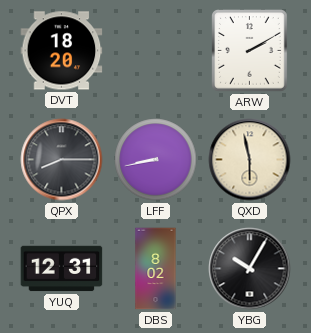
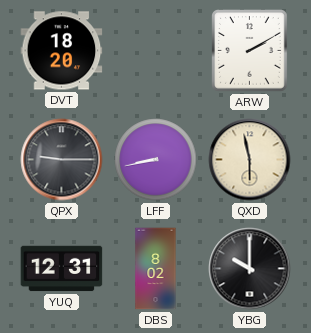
QPX: 8:15 -> 9:15
YBG: 10:05 -> 10:00
